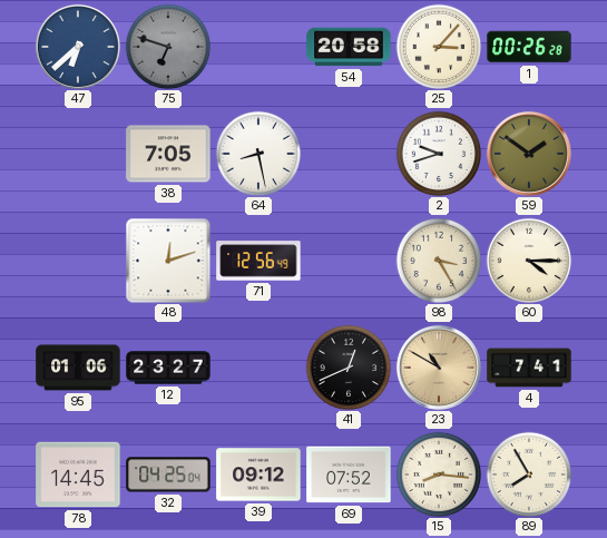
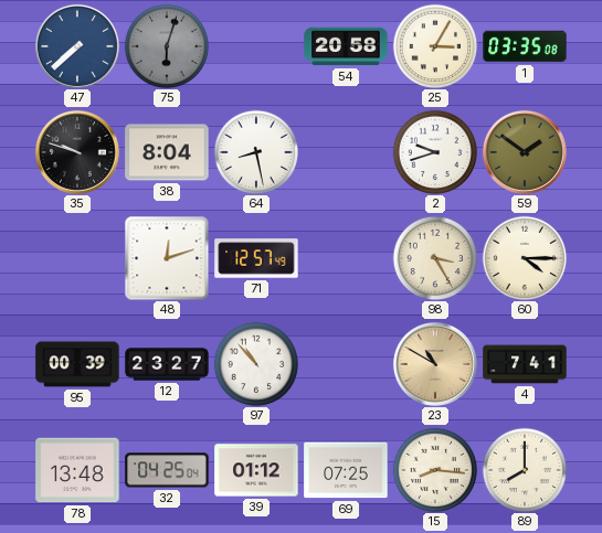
47: 6:38 -> 7:38
75: 6:48 -> 6:03
25: 3:07 -> 3:05
1: 00:26 -> 03:35
35: none -> 9:48
38: 7:05 -> 8:04
71: 12:56 -> 12:57
95: 01:06 -> 00:39
97: none -> 10:53
41: 12:41 -> none
78: 14:45 -> 13:48
39: 09:12 -> 01:12
69: 07:52 -> 07:25
89: 7:55 -> 8:00
